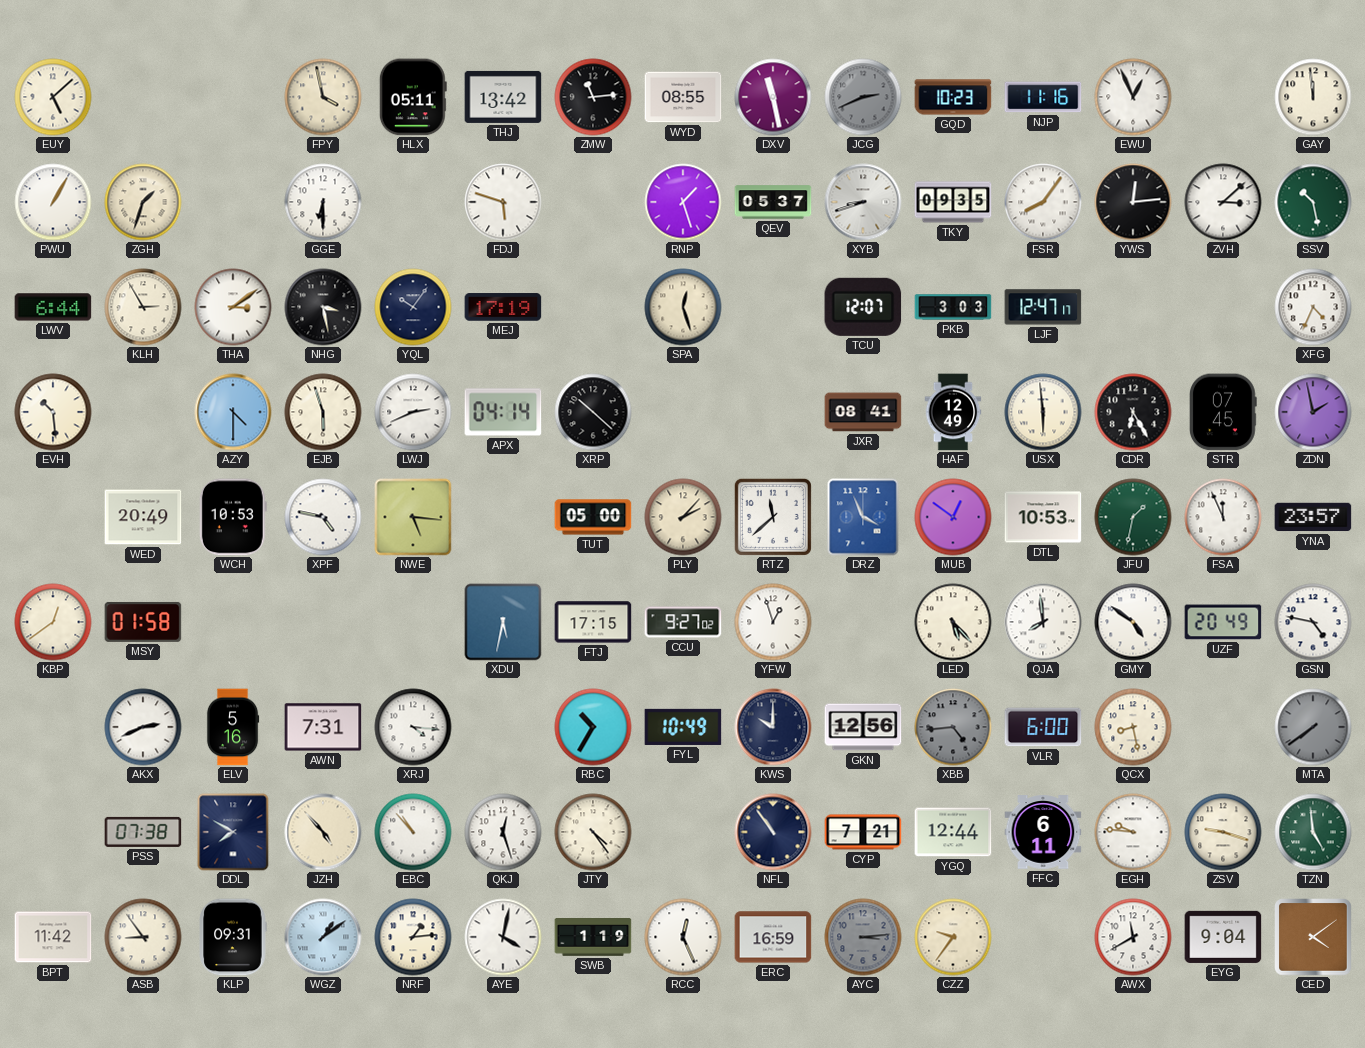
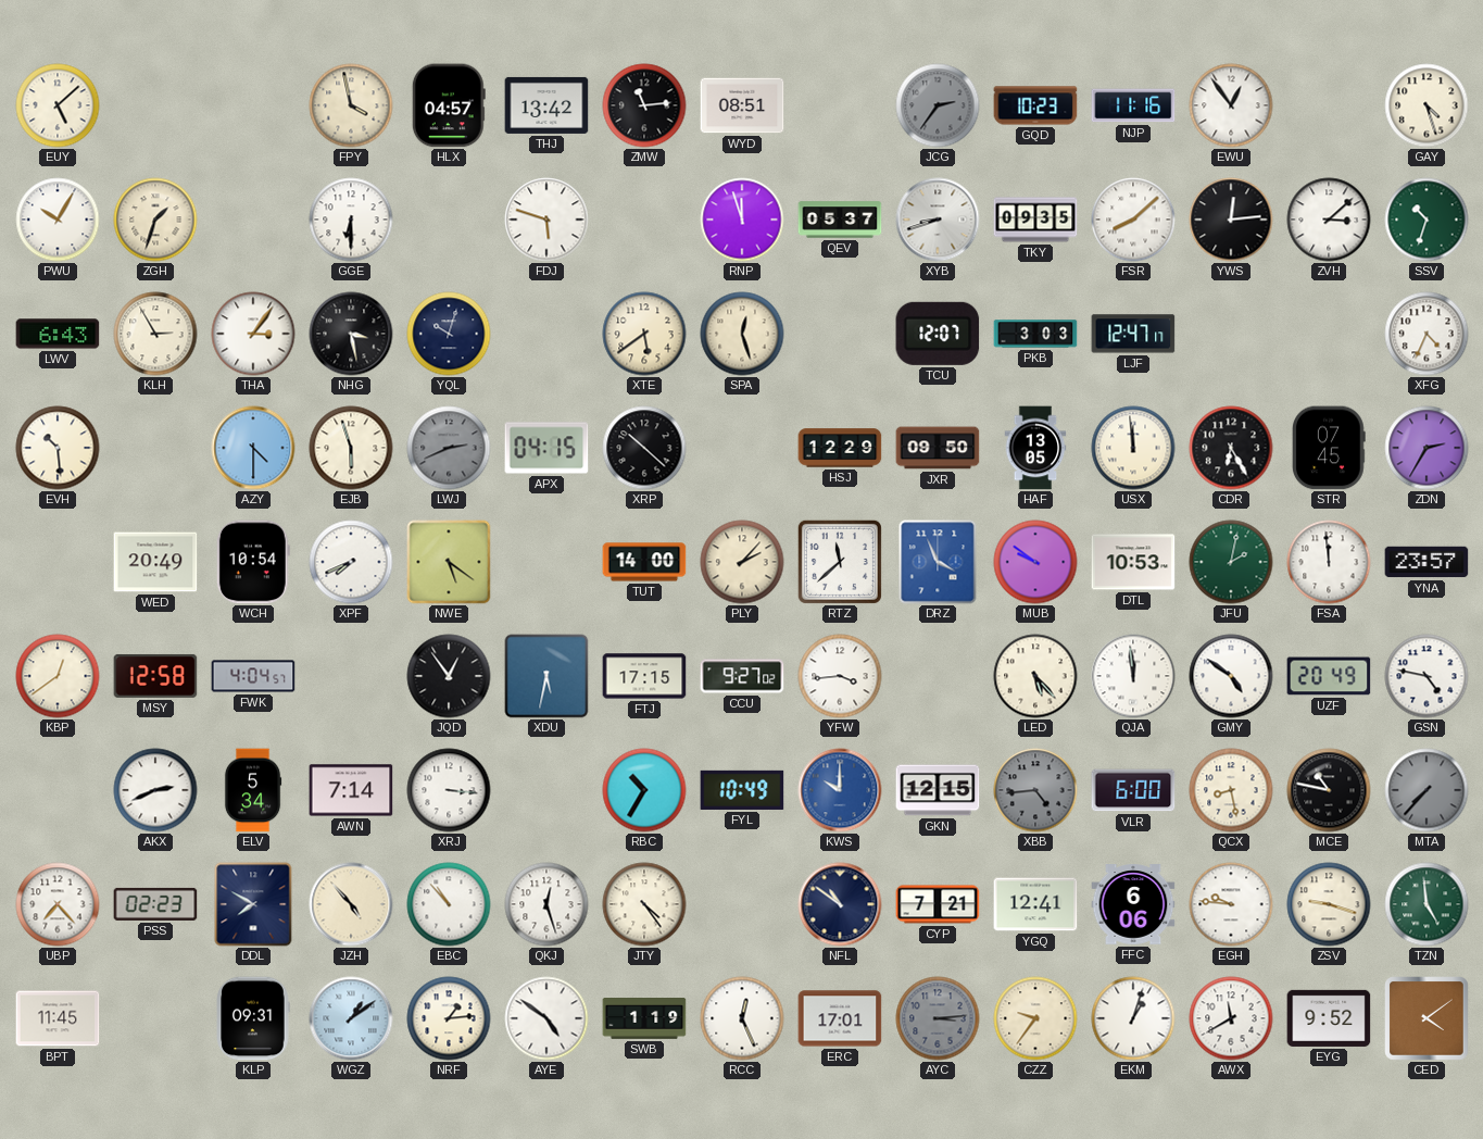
HLX: 05:11 -> 04:57
WYD: 08:55 -> 08:51
DXV: 11:28 -> none
JCG: 2:41 -> 2:36
EWU: 12:56 -> 12:54
GAY: 11:59 -> 4:27
PWU: 1:05 -> 10:05
RNP: 1:27 -> 11:57
FSR: 8:06 -> 8:08
SSV: 10:28 -> 10:33
LWV: 6:44 -> 6:43
THA: 3:09 -> 3:06
YQL: 10:06 -> 10:03
MEJ: 17:19 -> none
XTE: none -> 5:39
LWJ dial: white -> grey
APX: 04:14 -> 04:15
HSJ: none -> 12:29
JXR: 08:41 -> 09:50
HAF: 12:49 -> 13:05
USX: 5:59 -> 11:59
ZDN: 1:58 -> 2:35
WCH: 10:53 -> 10:54
XPF: 4:47 -> 7:41
NWE: 5:16 -> 5:21
TUT: 05:00 -> 14:00
MUB: 12:51 -> 9:51
JFU: 1:32 -> 2:02
FSA: 11:56 -> 11:59
MSY: 01:58 -> 12:58
FWK: none -> 4:04
JQD: none -> 12:54
YFW: 12:57 -> 3:44
QJA: 7:59 -> 11:59
ELV: 5:16 -> 5:34
AWN: 7:31 -> 7:14
XRJ: 4:16 -> 3:16
KWS dial: navy -> blue
GKN: 12:56 -> 12:15
MCE: none -> 10:47
MTA: 7:39 -> 7:37
UBP: none -> 7:23
PSS: 07:38 -> 02:23
NFL: 10:54 -> 10:51
YGQ: 12:44 -> 12:41
FFC: 6:11 -> 6:06
BPT: 11:42 -> 11:45
ASB: 8:54 -> none
AYE: 4:02 -> 4:51
ERC: 16:59 -> 17:01
EKM: none -> 1:03
EYG: 9:04 -> 9:52
